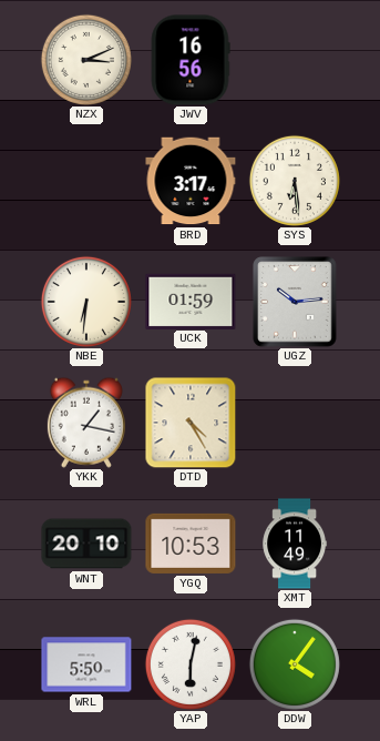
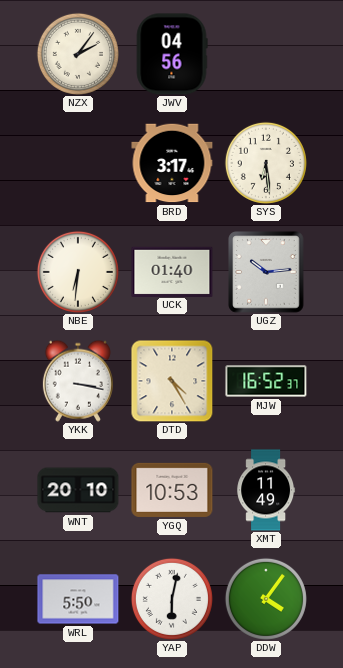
NZX: 3:11 -> 2:06
JWV: 16:56 -> 04:56
UCK: 01:59 -> 01:40
YKK: 1:17 -> 3:17
MJW: none -> 16:52
